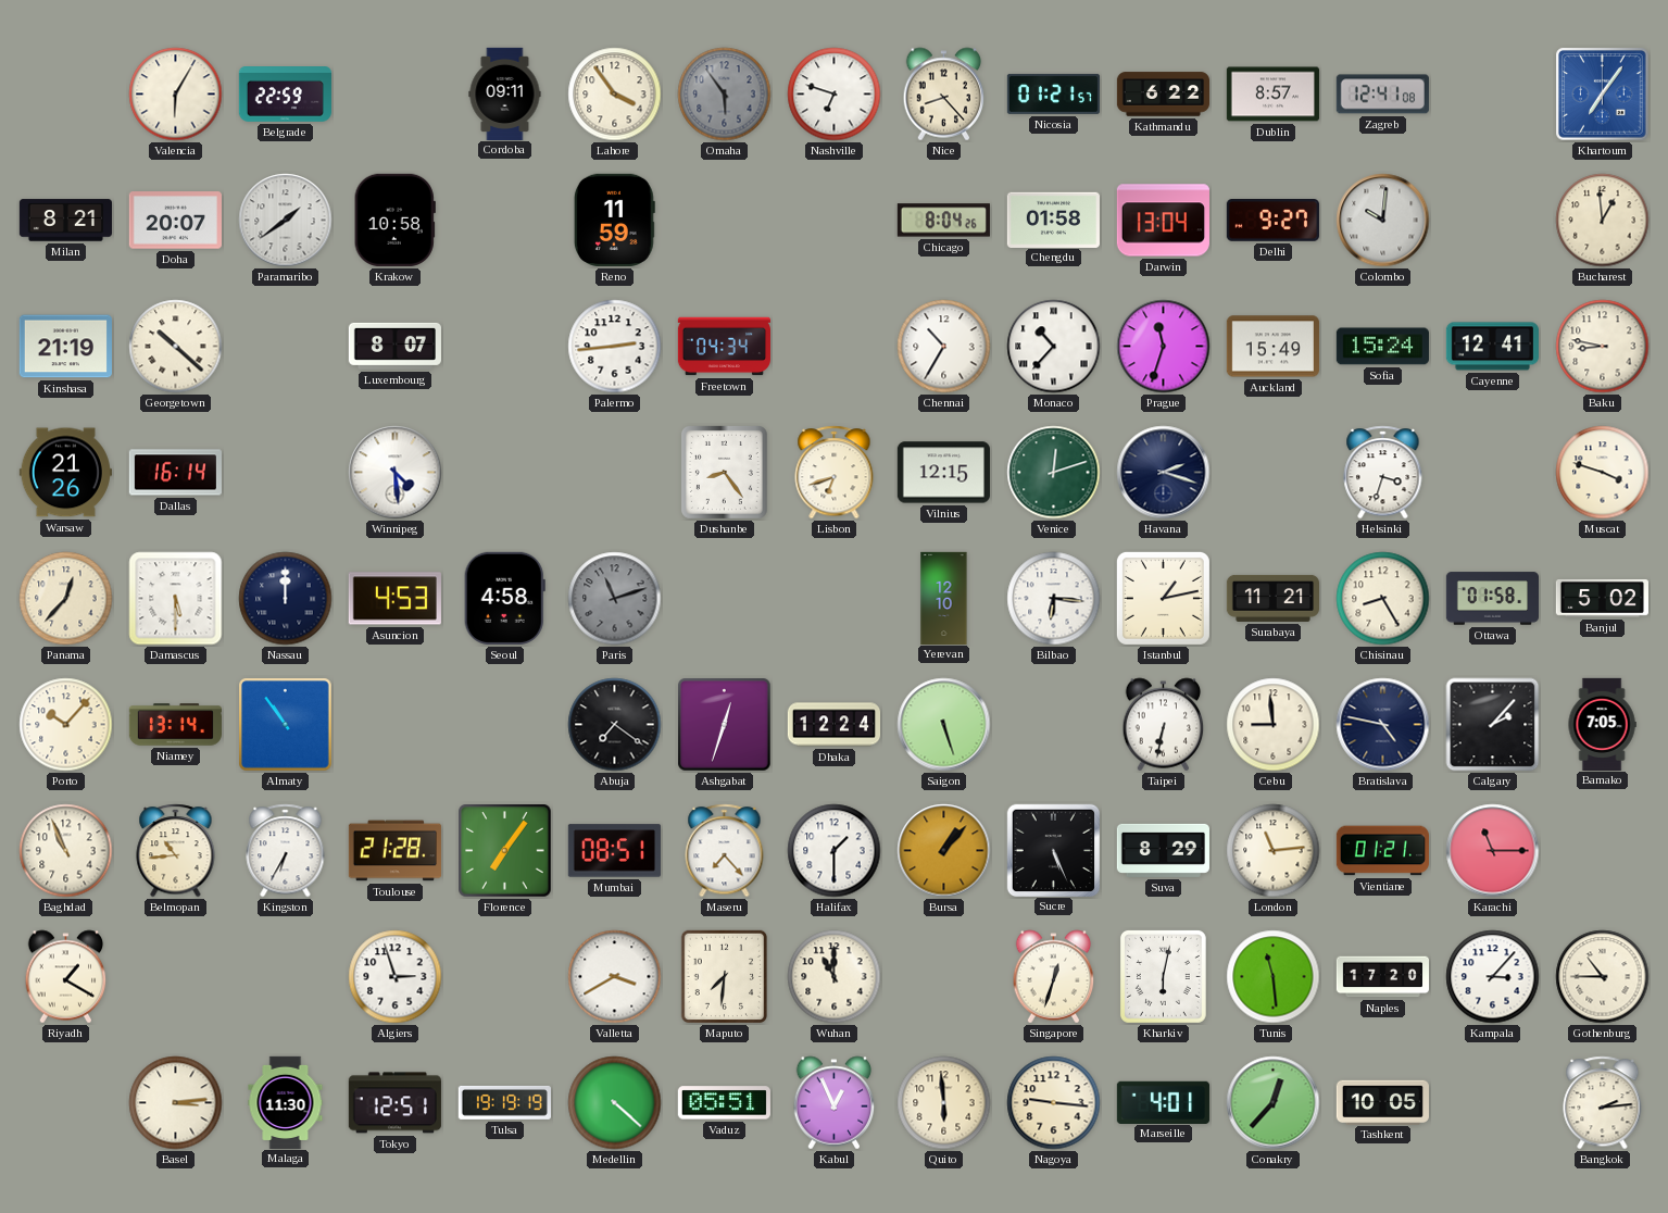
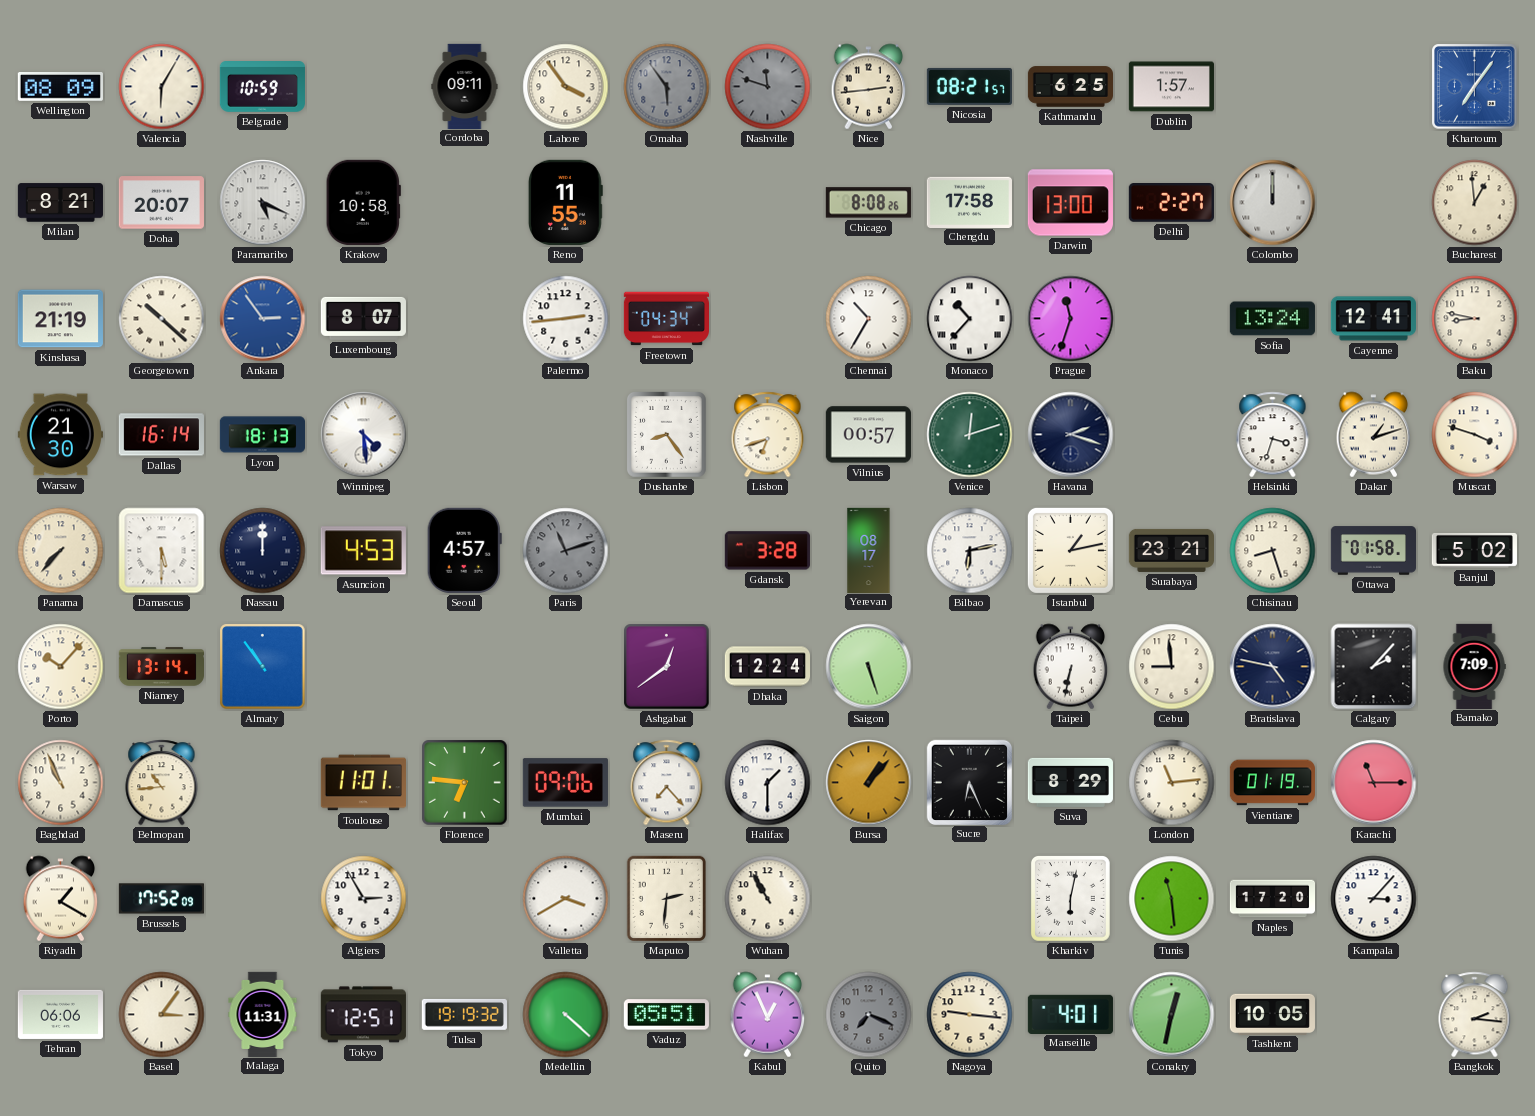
Wellington: none -> 08:09
Belgrade: 22:59 -> 10:59
Nashville: 6:48 -> 11:48
Nashville dial: white -> grey
Nice: 8:23 -> 2:44
Nicosia: 01:21 -> 08:21
Kathmandu: 6:22 -> 6:25
Dublin: 8:57 -> 1:57
Zagreb: 12:41 -> none
Paramaribo: 1:39 -> 5:19
Reno: 11:59 -> 11:55
Chicago: 8:04 -> 8:08
Chengdu: 01:58 -> 17:58
Darwin: 13:04 -> 13:00
Delhi: 9:27 -> 2:27
Colombo: 10:01 -> 12:00
Ankara: none -> 2:54
Auckland: 15:49 -> none
Sofia: 15:24 -> 13:24
Warsaw: 21:26 -> 21:30
Lyon: none -> 18:13
Vilnius: 12:15 -> 00:57
Dakar: none -> 1:12
Panama: 12:37 -> 7:37
Seoul: 4:58 -> 4:57
Gdansk: none -> 3:28
Yerevan: 12:10 -> 08:17
Bilbao: 6:16 -> 6:13
Surabaya: 11:21 -> 23:21
Chisinau: 8:25 -> 8:27
Abuja: 7:21 -> none
Ashgabat: 12:33 -> 12:39
Bamako: 7:05 -> 7:09
Kingston: 6:35 -> none
Toulouse: 21:28 -> 11:01
Florence: 7:06 -> 6:46
Mumbai: 08:51 -> 09:06
Sucre: 5:26 -> 6:26
Vientiane: 01:21 -> 01:19
Brussels: none -> 17:52
Algiers: 2:57 -> 2:55
Maputo: 7:31 -> 2:31
Wuhan: 11:00 -> 10:55
Singapore: 12:33 -> none
Gothenburg: 10:45 -> none
Tehran: none -> 06:06
Basel: 3:14 -> 3:06
Malaga: 11:30 -> 11:31
Tulsa: 19:19:19 -> 19:19:32
Quito: 5:59 -> 7:19
Quito dial: cream -> grey
Conakry: 12:37 -> 12:32
Bangkok: 2:14 -> 2:16
